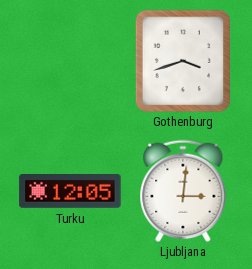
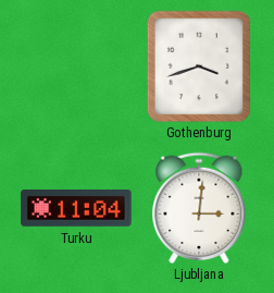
Turku: 12:05 -> 11:04
